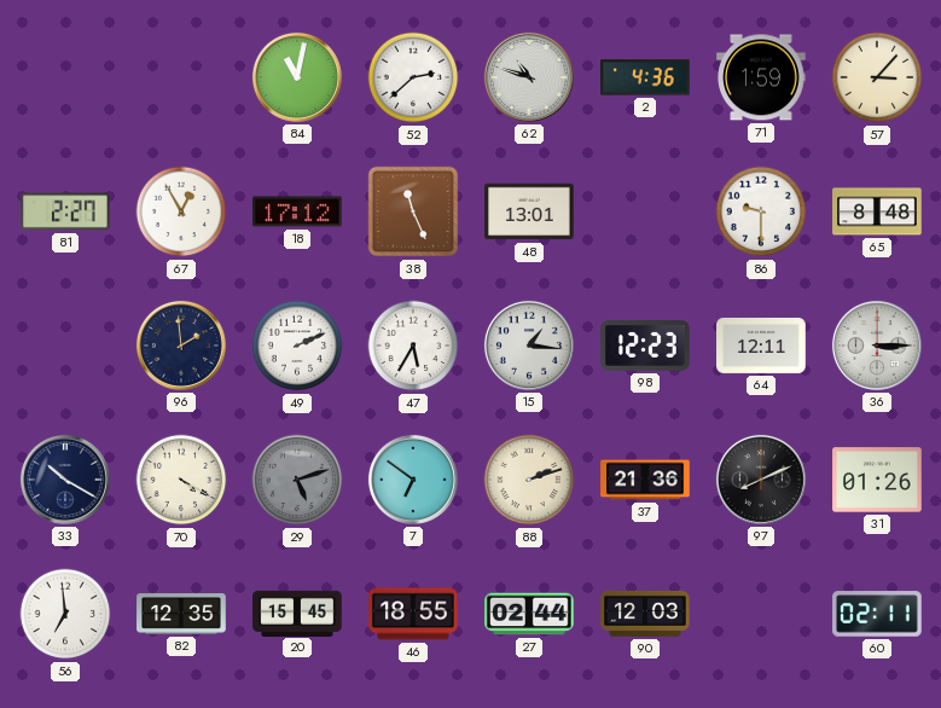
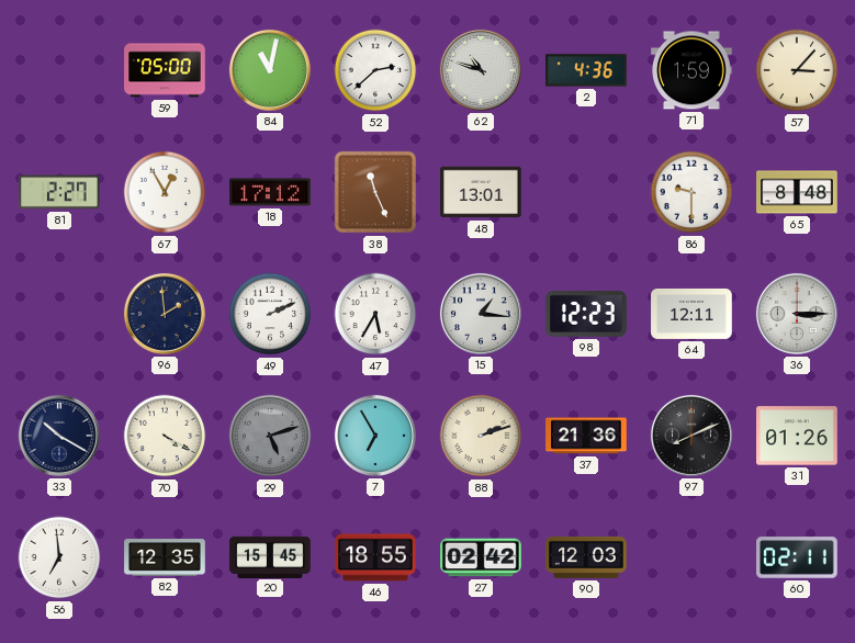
59: none -> 05:00
7: 6:51 -> 6:55
27: 02:44 -> 02:42
